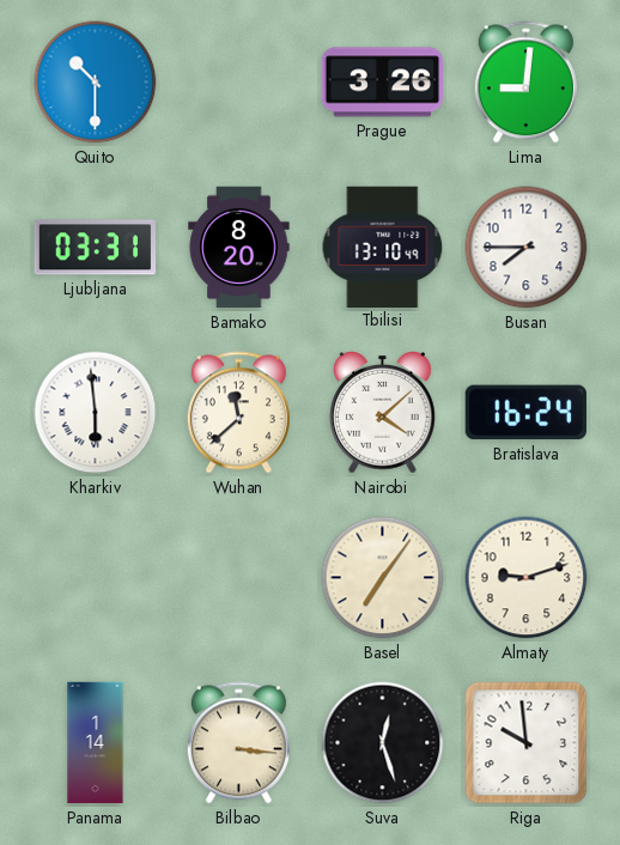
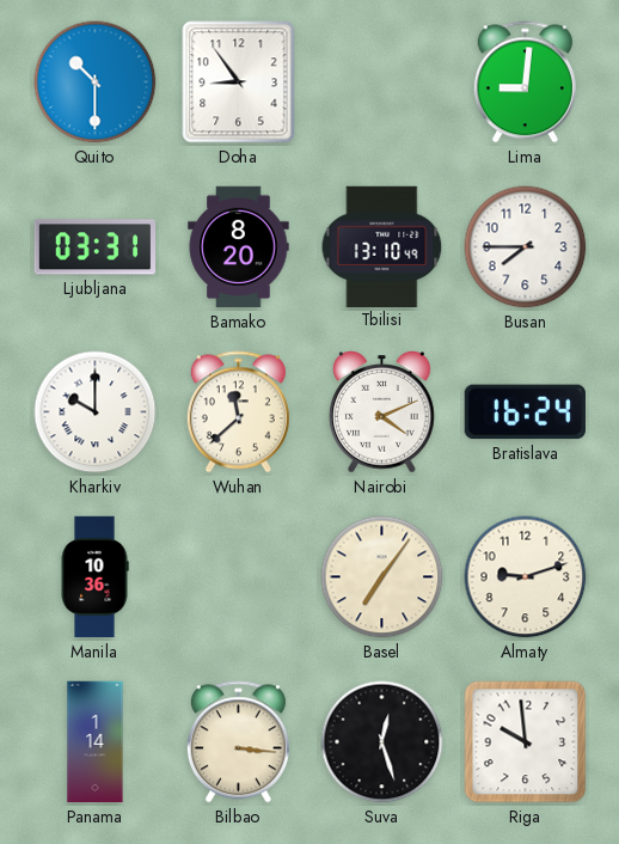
Doha: none -> 8:54
Prague: 3:26 -> none
Kharkiv: 5:59 -> 10:00
Nairobi: 4:08 -> 4:11
Manila: none -> 10:36
